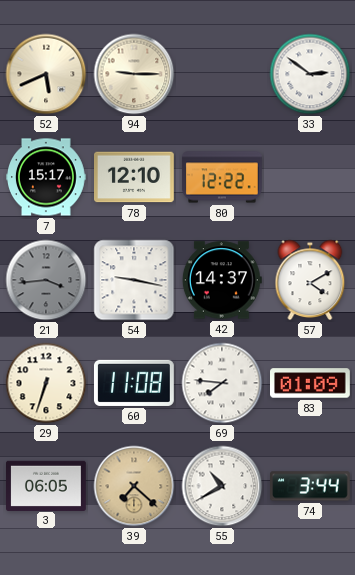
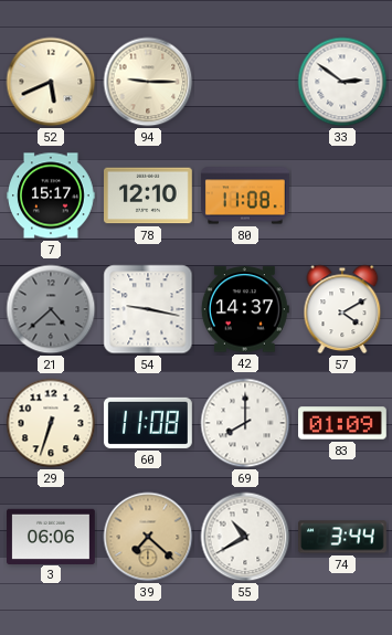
80: 12:22 -> 11:08
21: 3:44 -> 4:38
69: 7:46 -> 8:00
3: 06:05 -> 06:06
